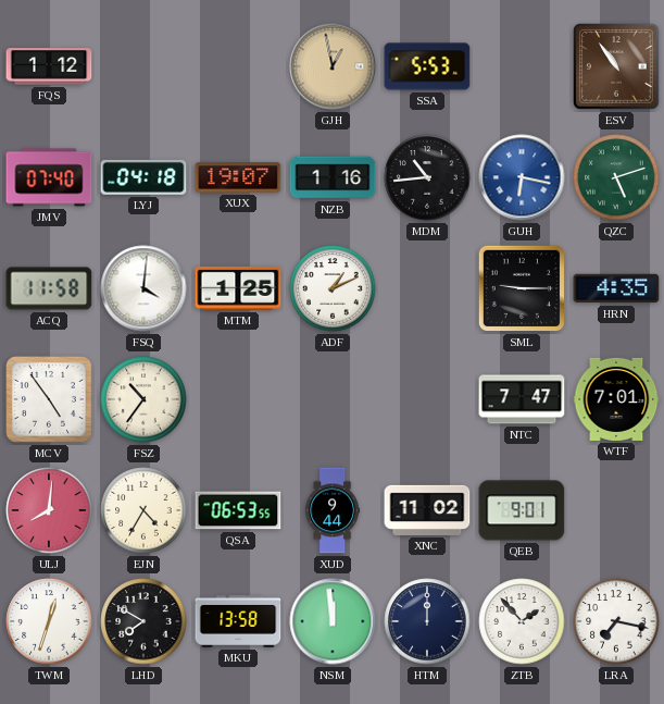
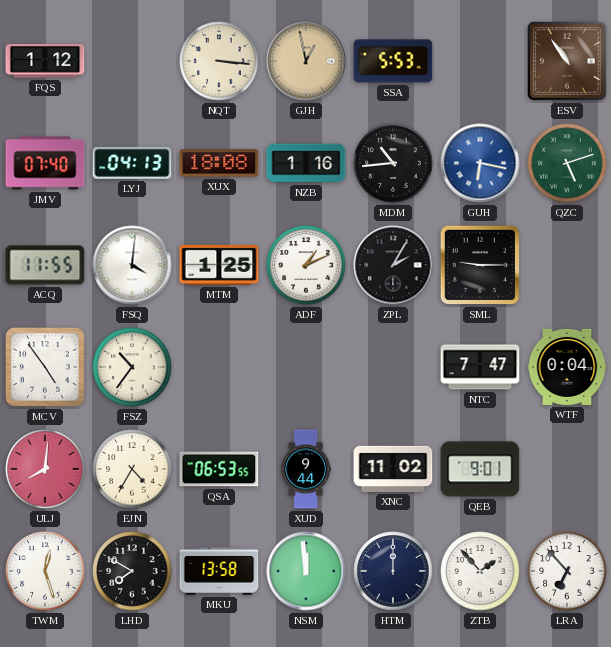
NQT: none -> 3:16
LYJ: 04:18 -> 04:13
XUX: 19:07 -> 18:08
ACQ: 11:58 -> 11:55
ZPL: none -> 2:05
HRN: 4:35 -> none
WTF: 7:01 -> 0:04
TWM: 12:33 -> 12:27
LRA: 7:17 -> 6:53
